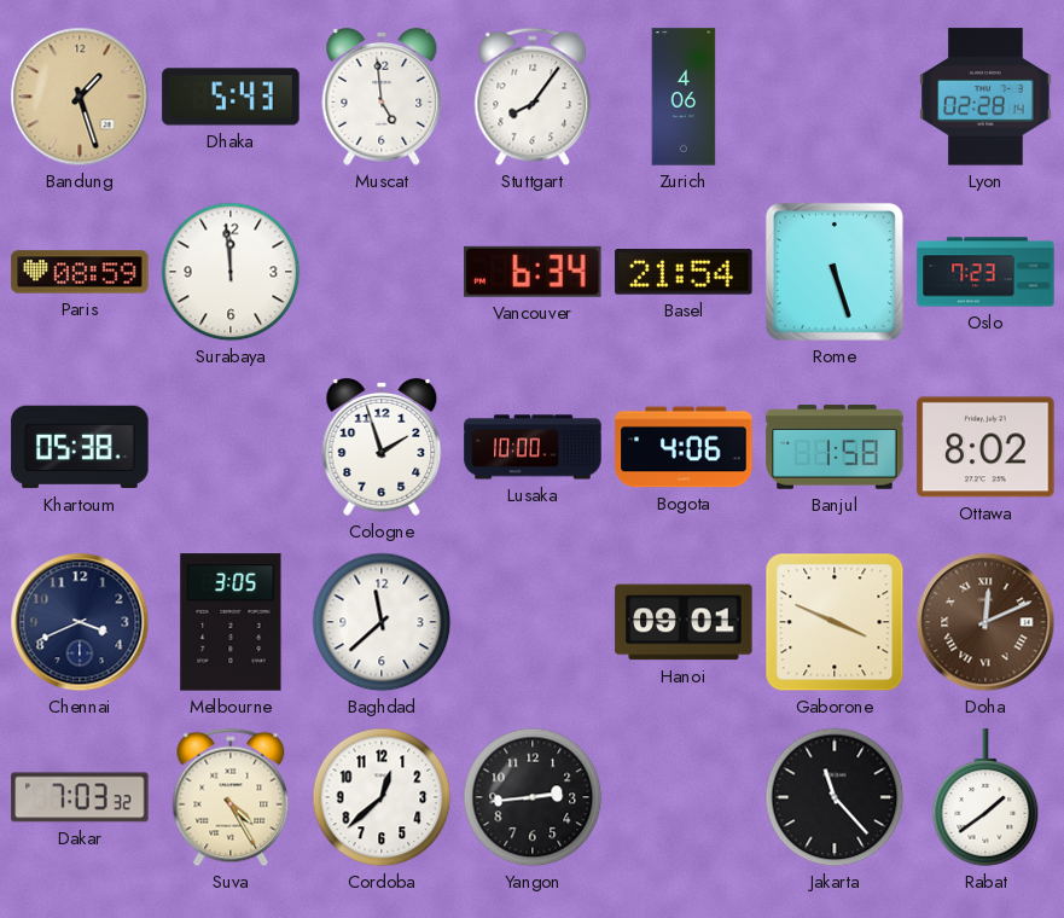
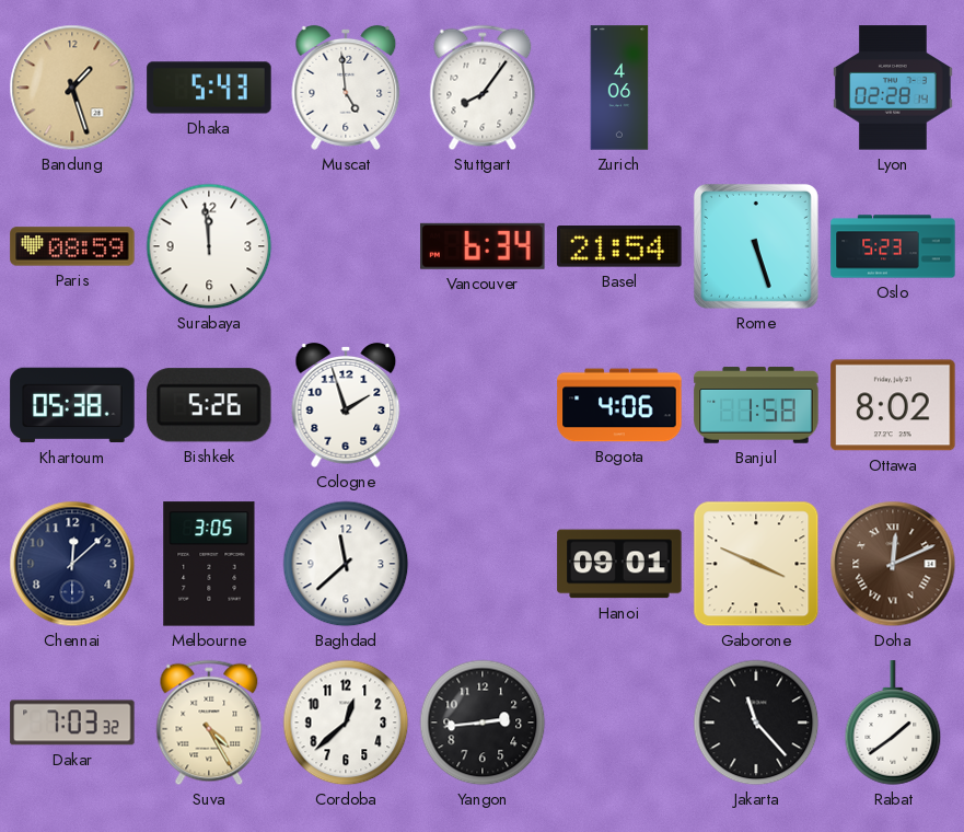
Oslo: 7:23 -> 5:23
Bishkek: none -> 5:26
Lusaka: 10:00 -> none
Chennai: 3:41 -> 12:08
